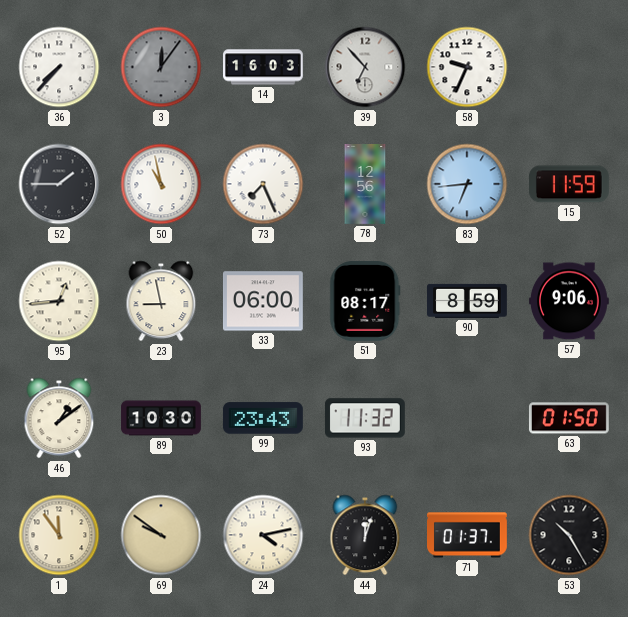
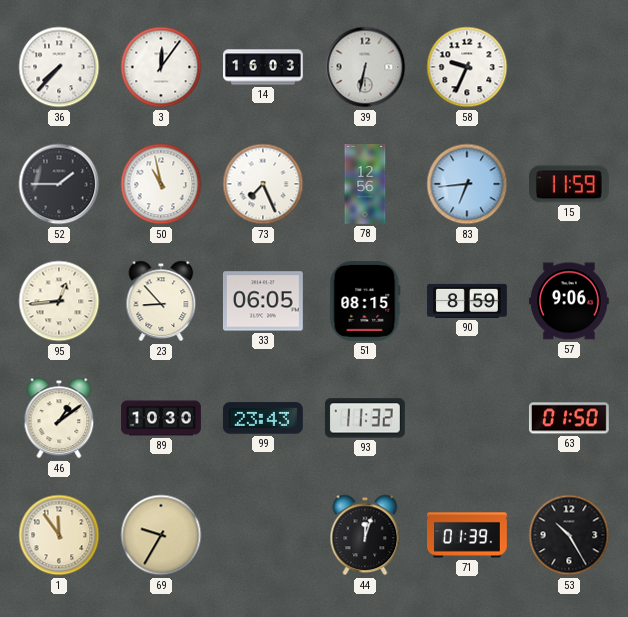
3 dial: grey -> white
39: 6:53 -> 6:32
23: 8:58 -> 8:53
33: 06:00 -> 06:05
51: 08:17 -> 08:15
69: 9:51 -> 9:35
24: 4:13 -> none
71: 01:37 -> 01:39
